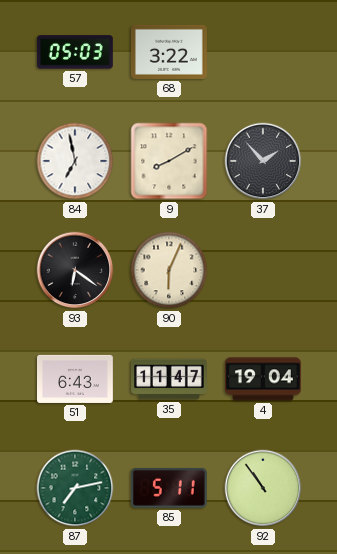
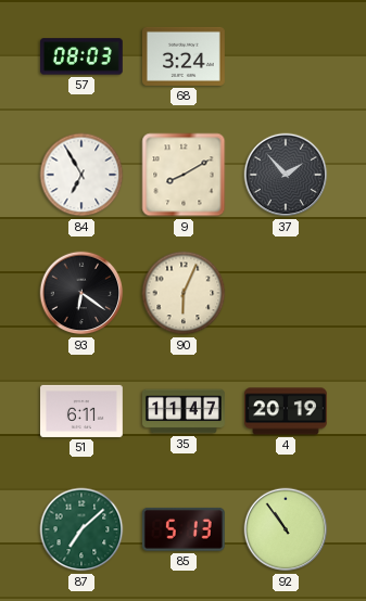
57: 05:03 -> 08:03
68: 3:22 -> 3:24
84: 6:58 -> 6:55
51: 6:43 -> 6:11
4: 19:04 -> 20:19
87: 7:13 -> 7:08
85: 5:11 -> 5:13
